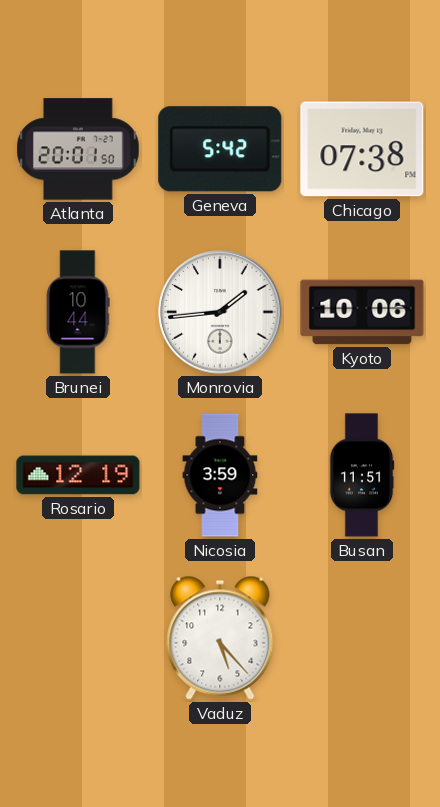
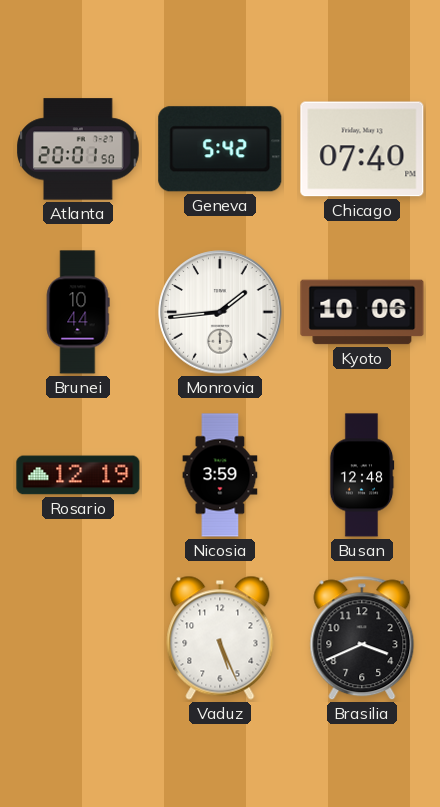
Chicago: 07:38 -> 07:40
Busan: 11:51 -> 12:48
Vaduz: 5:23 -> 5:26
Brasilia: none -> 3:41
